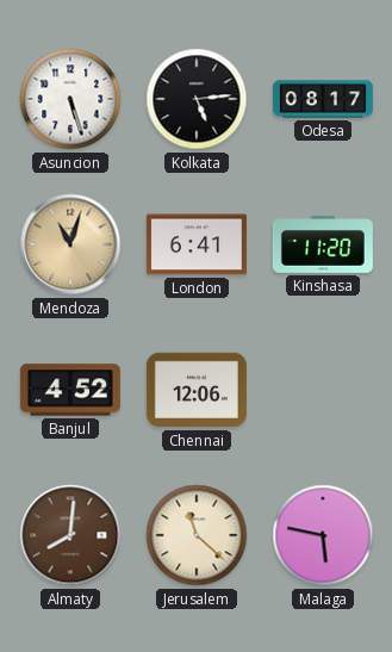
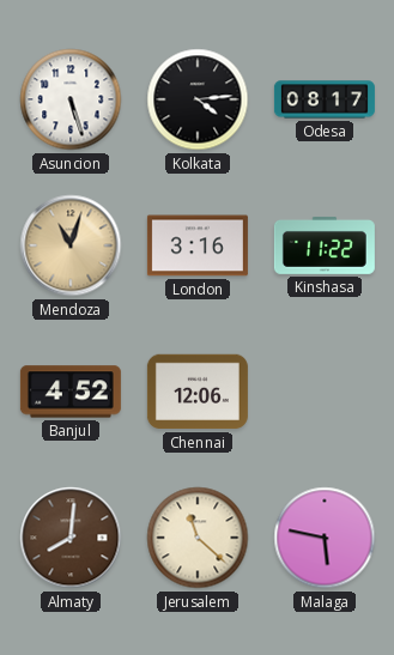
Kolkata: 5:14 -> 4:14
London: 6:41 -> 3:16
Kinshasa: 11:20 -> 11:22
